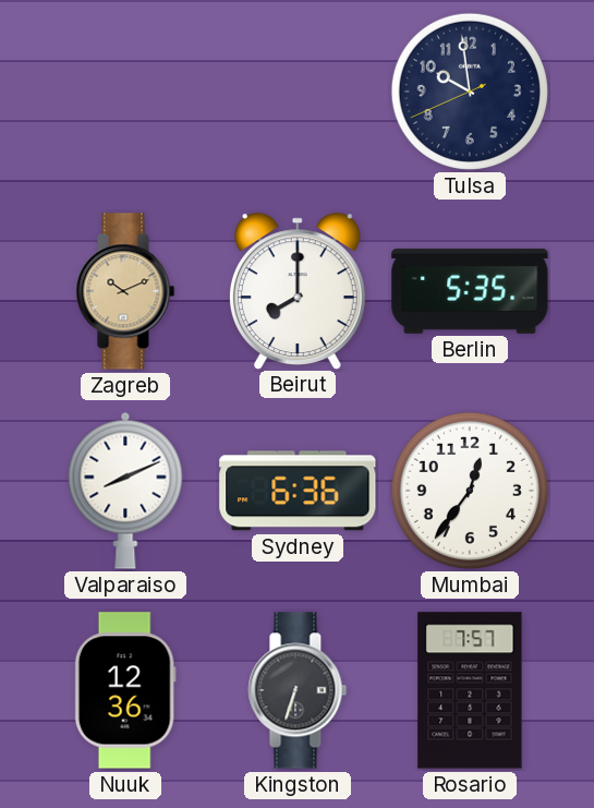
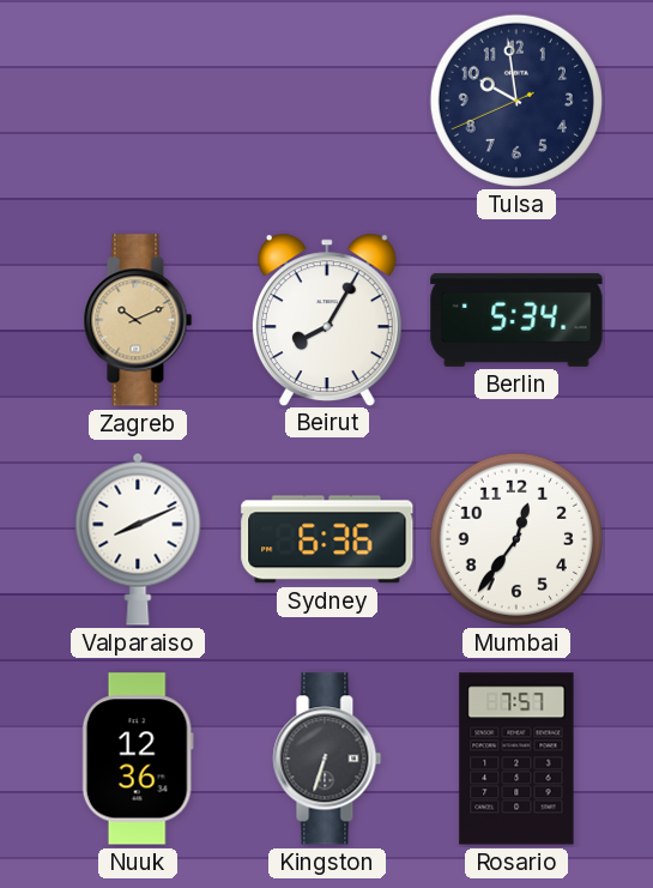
Beirut: 8:00 -> 8:05
Berlin: 5:35 -> 5:34
